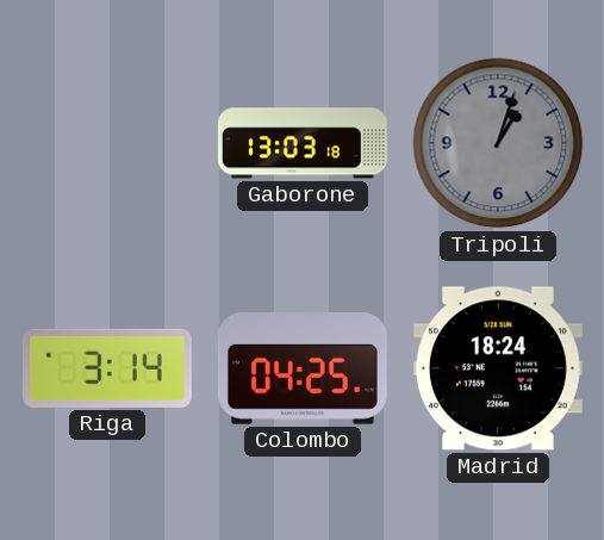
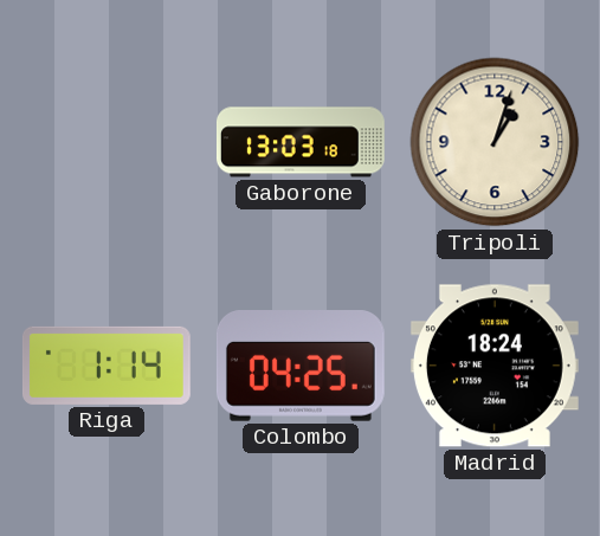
Tripoli dial: grey -> cream
Riga: 3:14 -> 1:14
